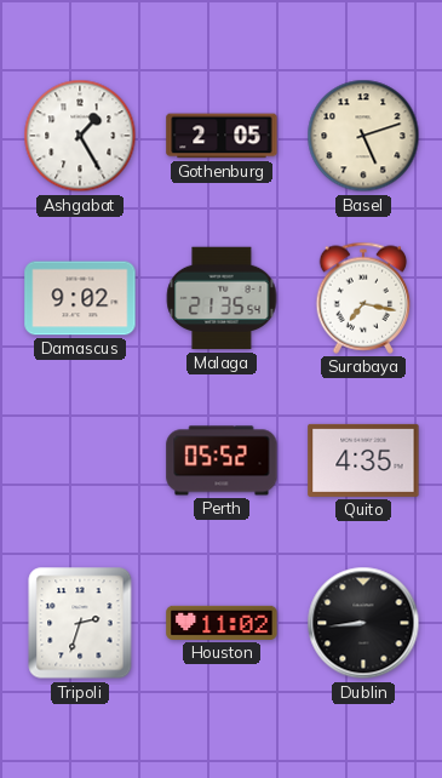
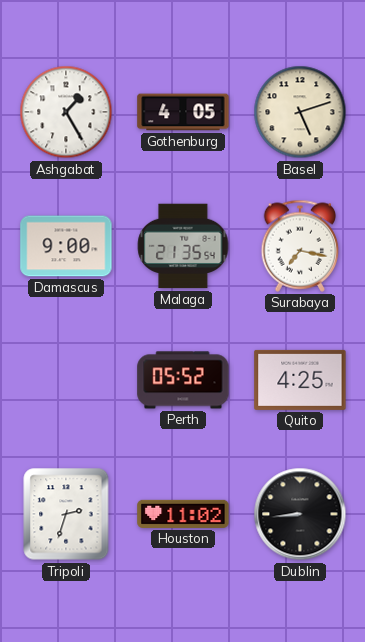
Gothenburg: 2:05 -> 4:05
Damascus: 9:02 -> 9:00
Quito: 4:35 -> 4:25
